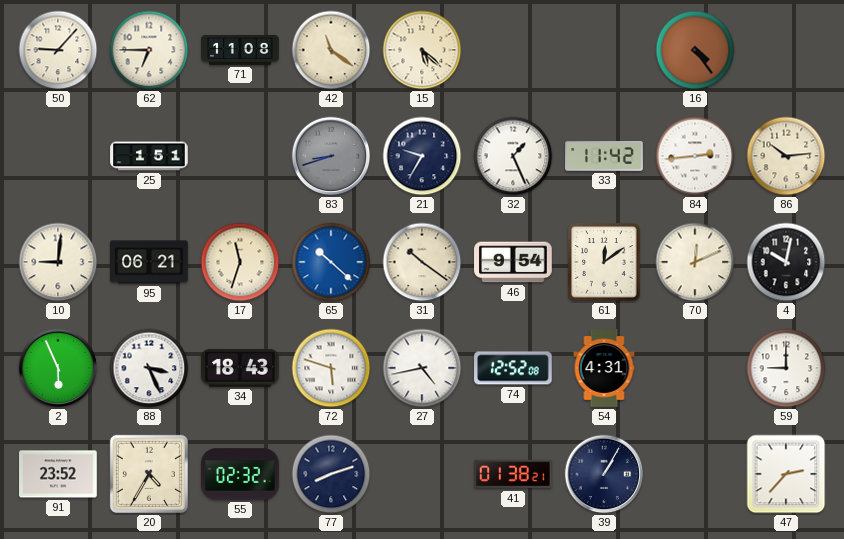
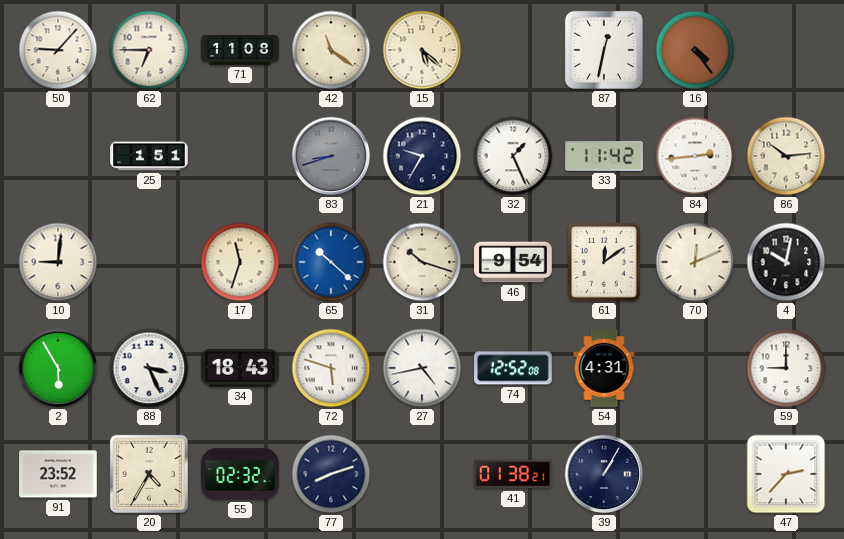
87: none -> 12:32
95: 06:21 -> none
31: 10:21 -> 10:18
2: 5:56 -> 5:55
